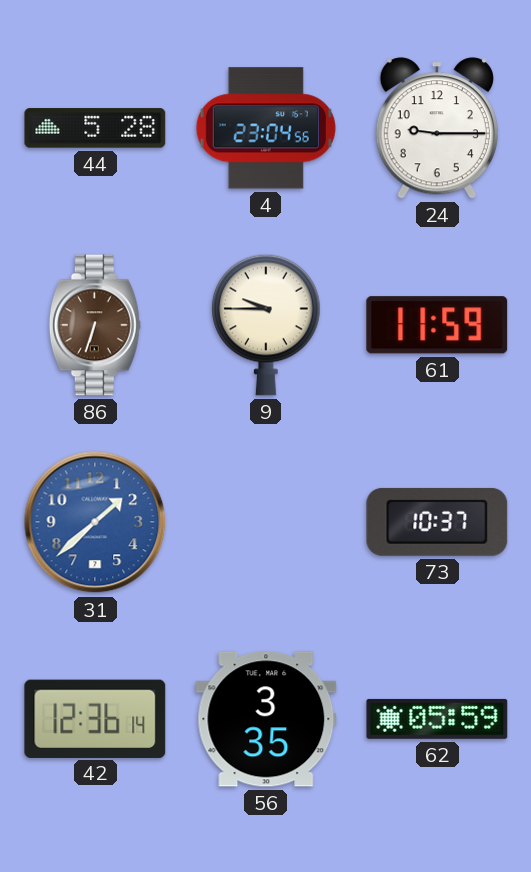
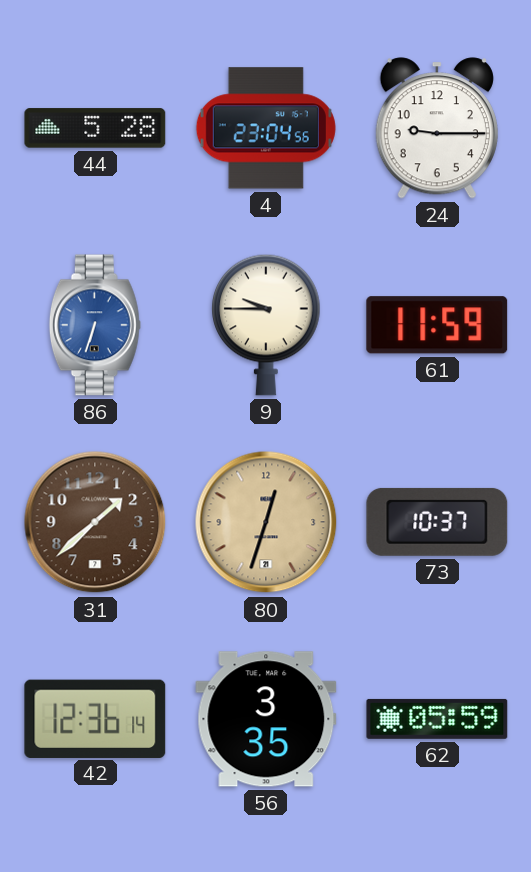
86 dial: brown -> blue
31 dial: blue -> brown
80: none -> 12:33
